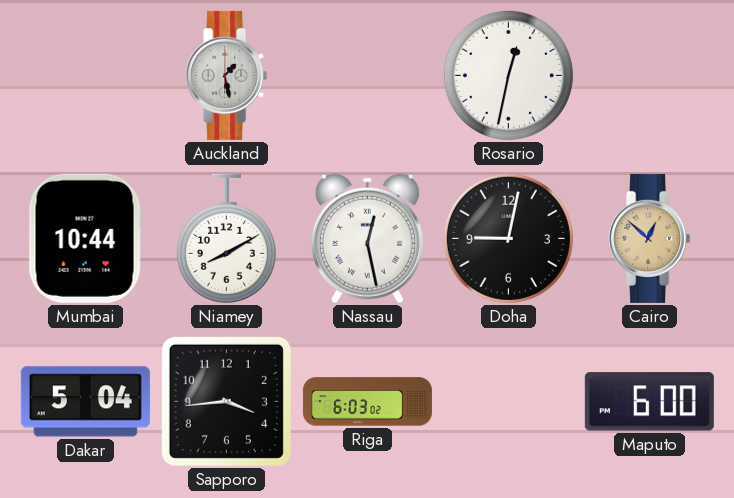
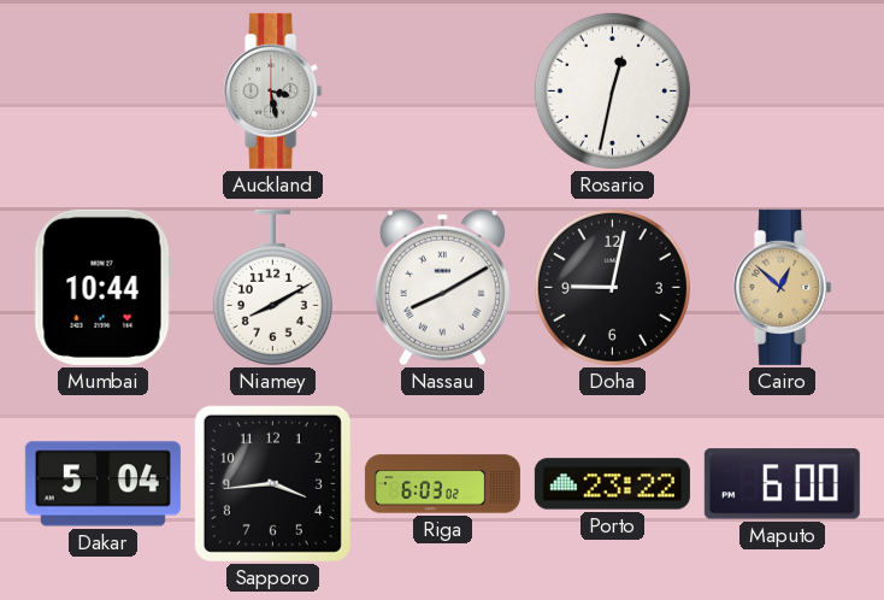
Auckland: 1:28 -> 3:28
Nassau: 12:28 -> 8:10
Porto: none -> 23:22
